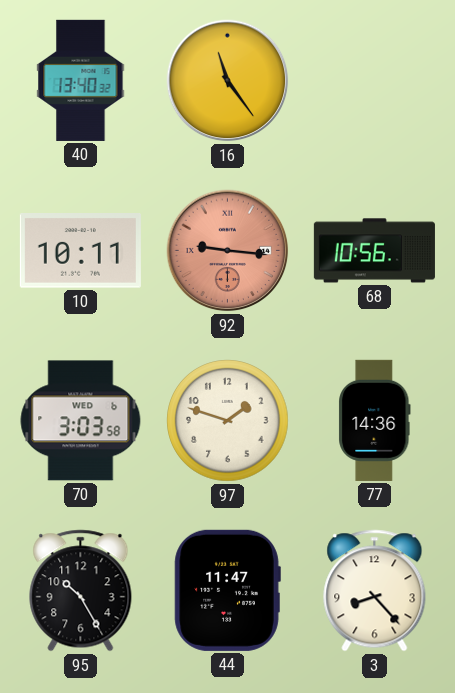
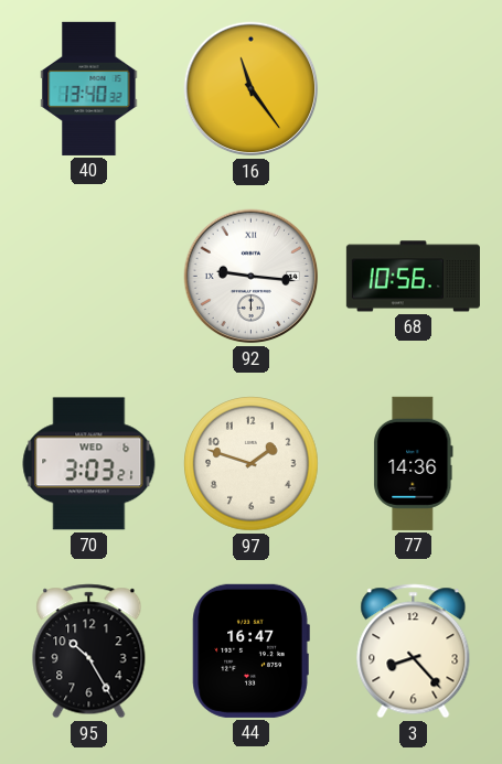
10: 10:11 -> none
92 dial: salmon -> white
70: 3:03:58 -> 3:03:21
44: 11:47 -> 16:47
